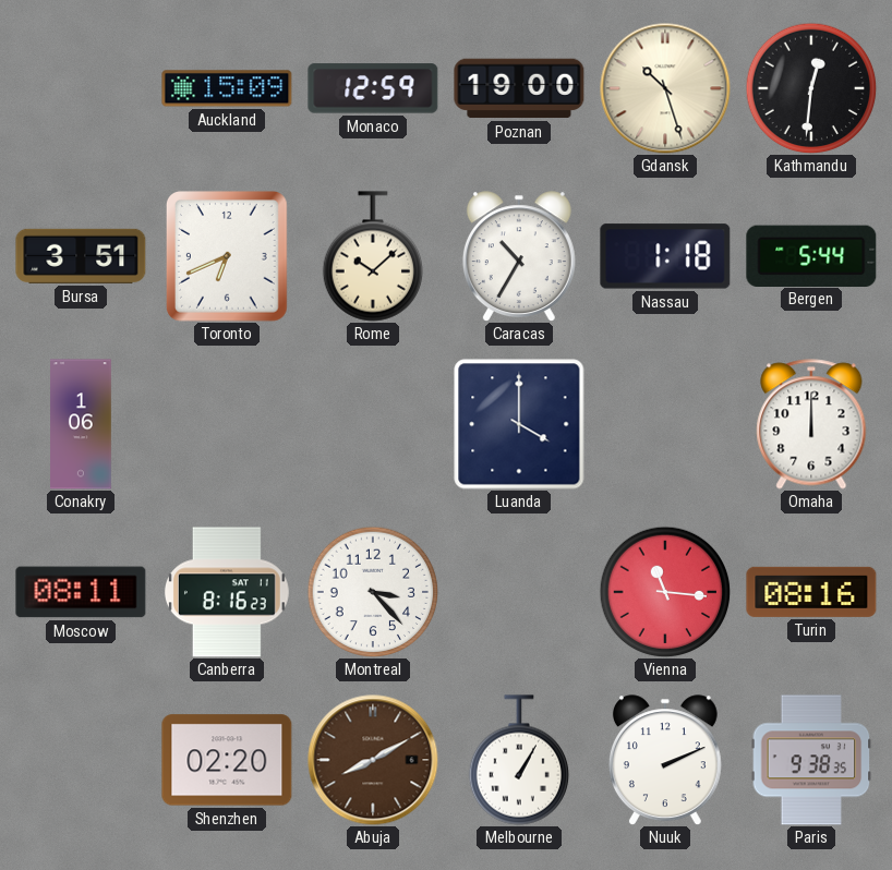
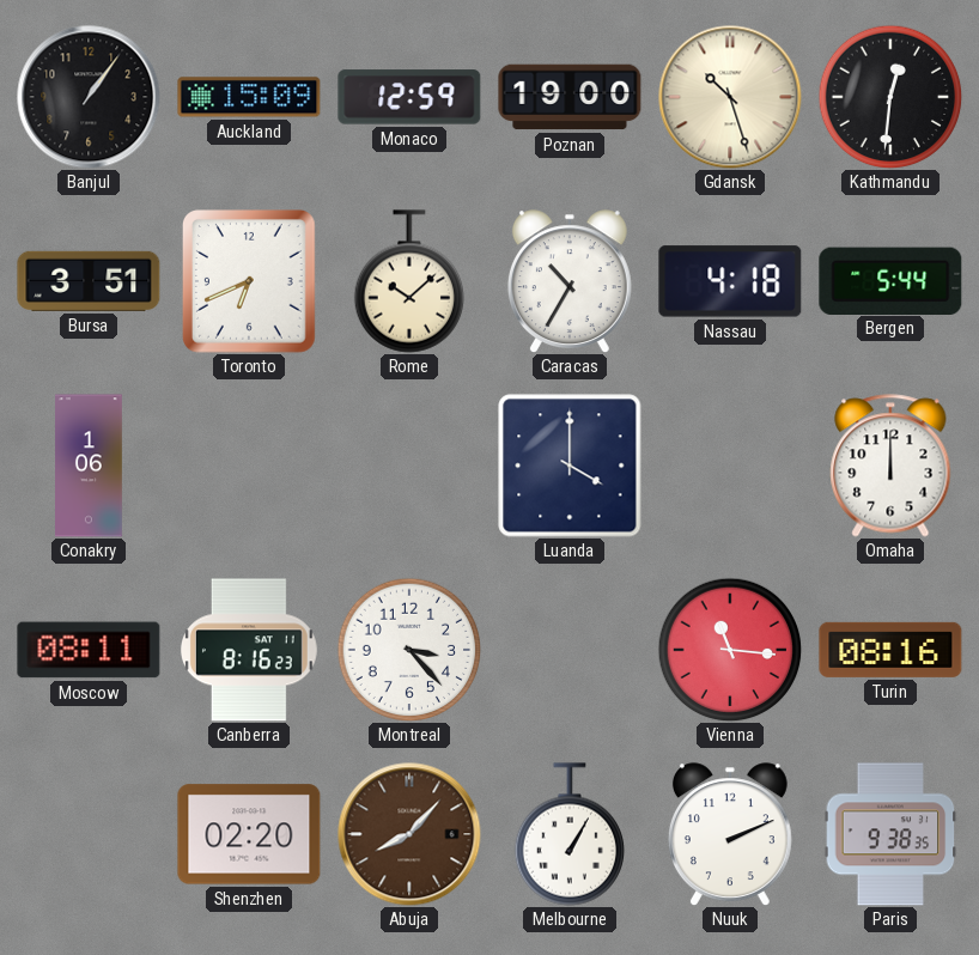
Banjul: none -> 1:06
Nassau: 1:18 -> 4:18
Abuja: 8:10 -> 8:07
